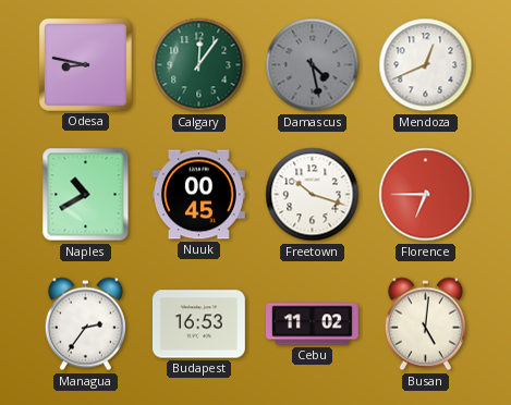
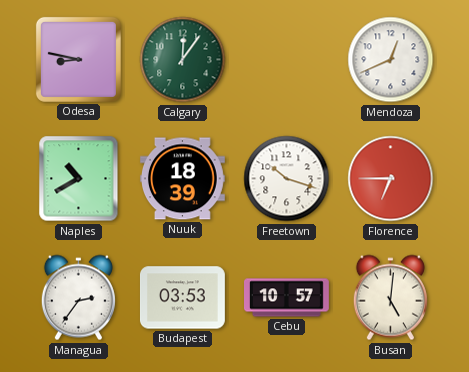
Damascus: 4:28 -> none
Nuuk: 00:45 -> 18:39
Budapest: 16:53 -> 03:53
Cebu: 11:02 -> 10:57
